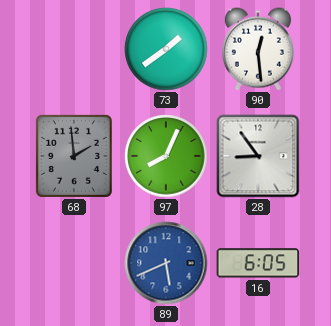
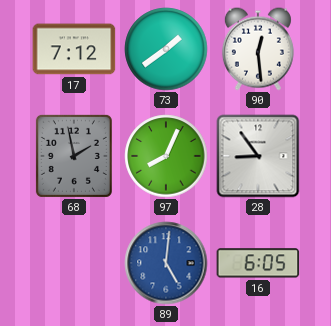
17: none -> 7:12
68: 1:59 -> 1:58
89: 5:41 -> 5:01
